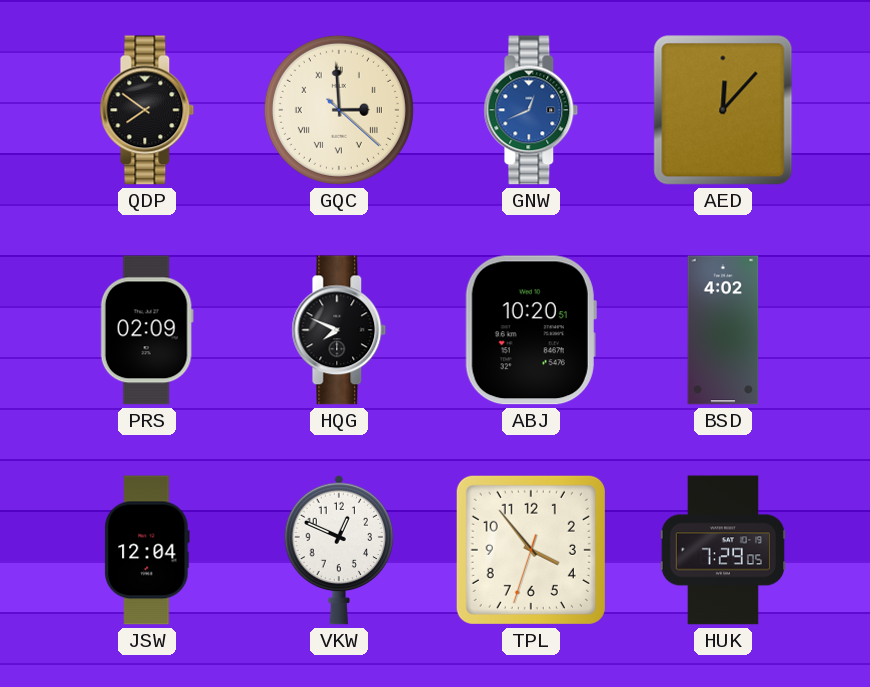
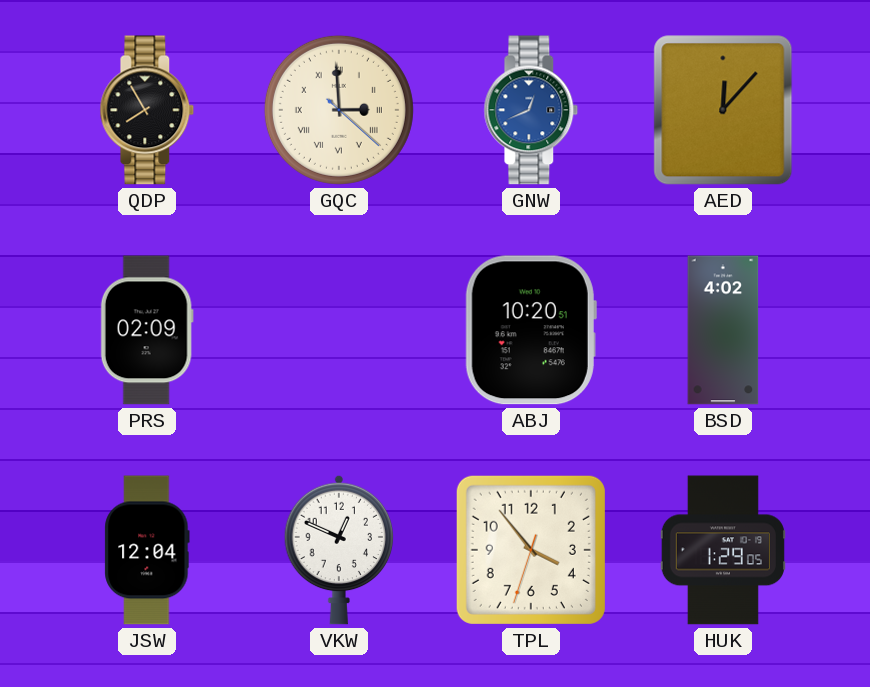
QDP: 7:51 -> 7:55
HQG: 7:49 -> none
HUK: 7:29 -> 1:29
